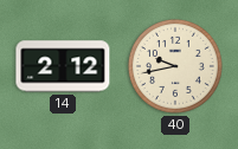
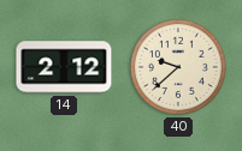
40: 9:43 -> 9:38
